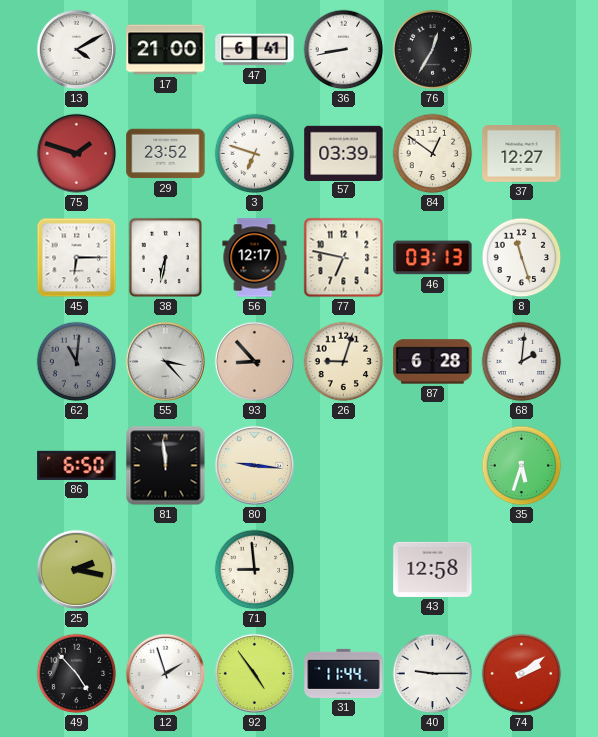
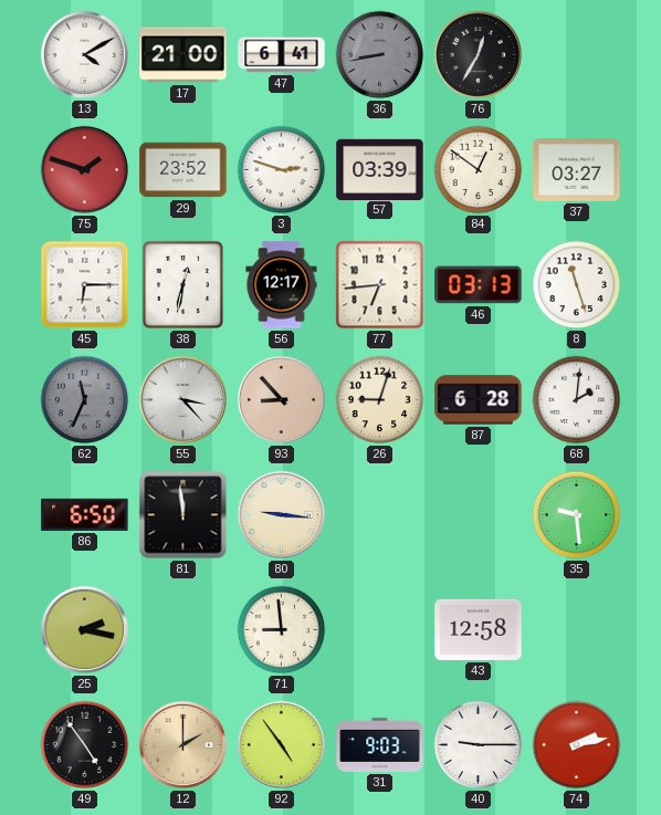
36 dial: white -> grey
3: 6:48 -> 2:48
37: 12:27 -> 03:27
38: 6:32 -> 12:32
77: 6:47 -> 6:44
62: 11:01 -> 11:34
35: 5:33 -> 9:29
49: 4:53 -> 4:54
12: 1:57 -> 2:00
12 dial: white -> champagne
31: 11:44 -> 9:03
74: 2:09 -> 2:13
